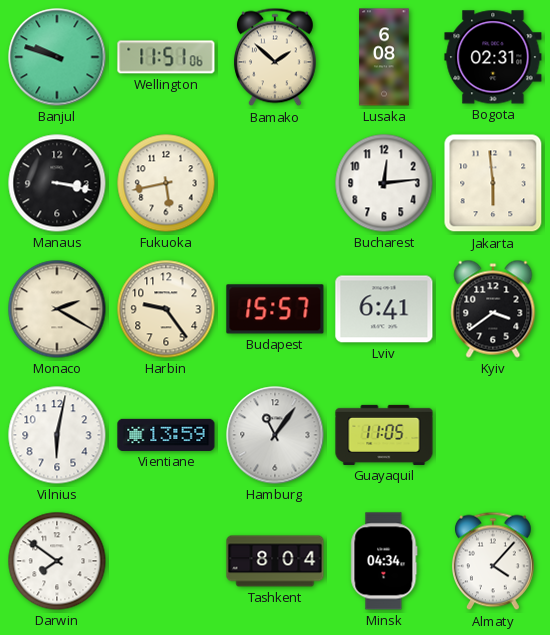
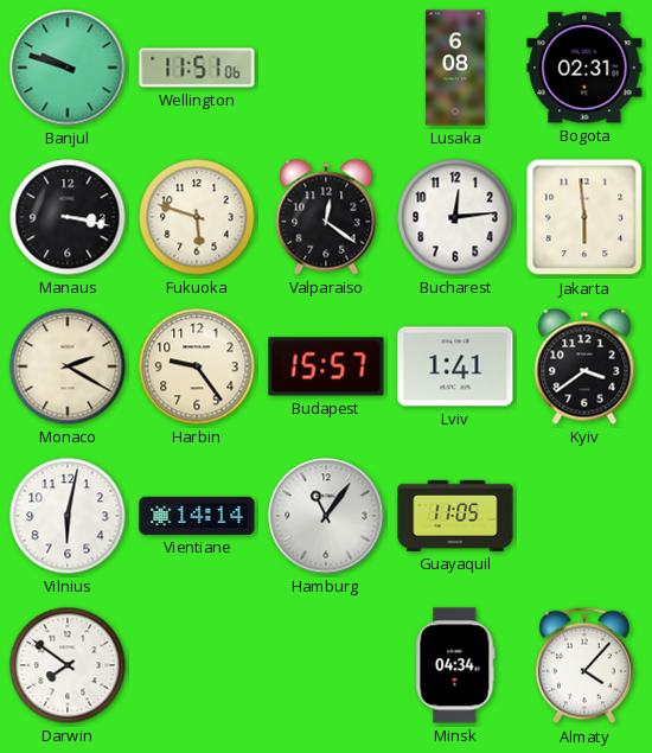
Bamako: 1:52 -> none
Fukuoka: 5:43 -> 5:48
Valparaiso: none -> 12:21
Lviv: 6:41 -> 1:41
Vientiane: 13:59 -> 14:14
Tashkent: 8:04 -> none
